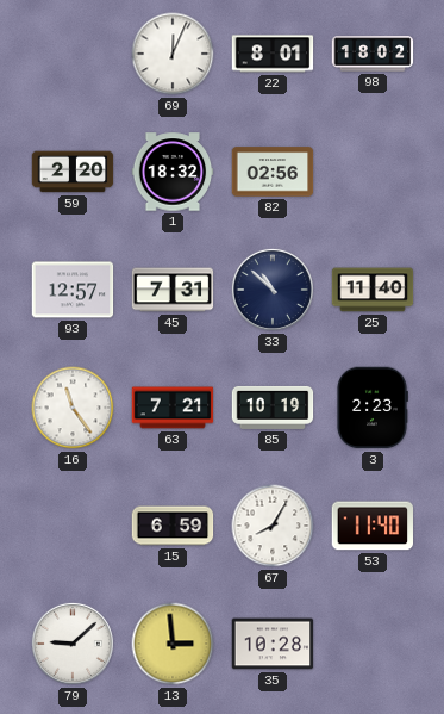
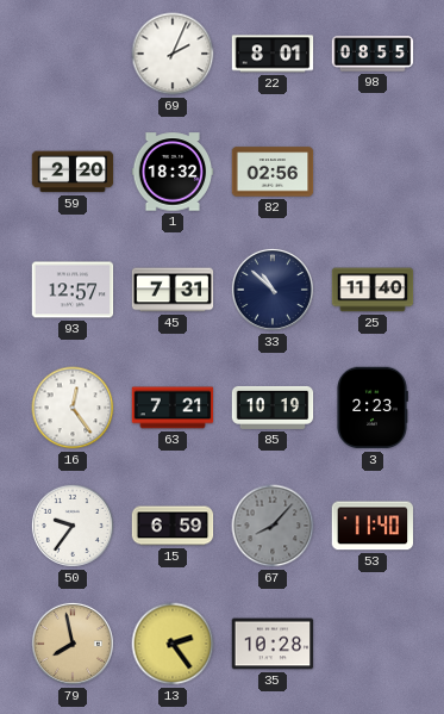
69: 12:04 -> 2:04
98: 18:02 -> 08:55
16: 11:24 -> 12:24
50: none -> 9:36
67: 8:05 -> 8:07
67 dial: white -> grey
79: 9:08 -> 7:58
79 dial: white -> champagne
13: 2:59 -> 2:24
